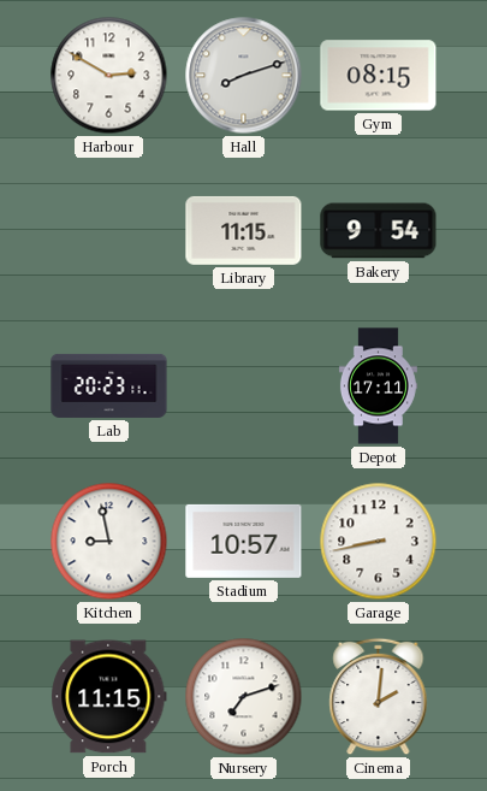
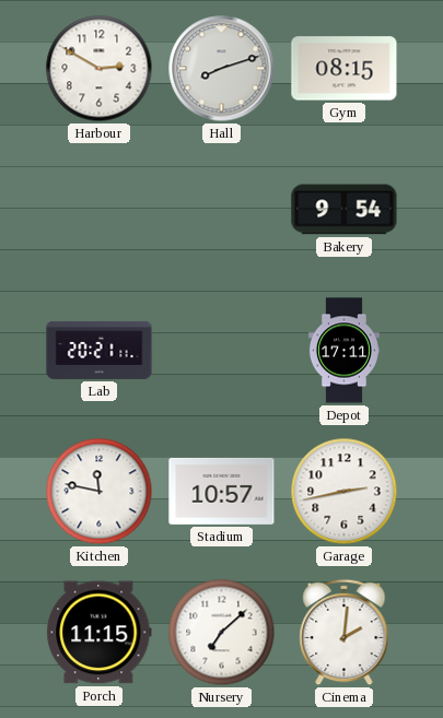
Library: 11:15 -> none
Lab: 20:23 -> 20:21
Kitchen: 8:58 -> 11:47
Garage: 8:43 -> 2:43
Nursery: 7:12 -> 7:08
